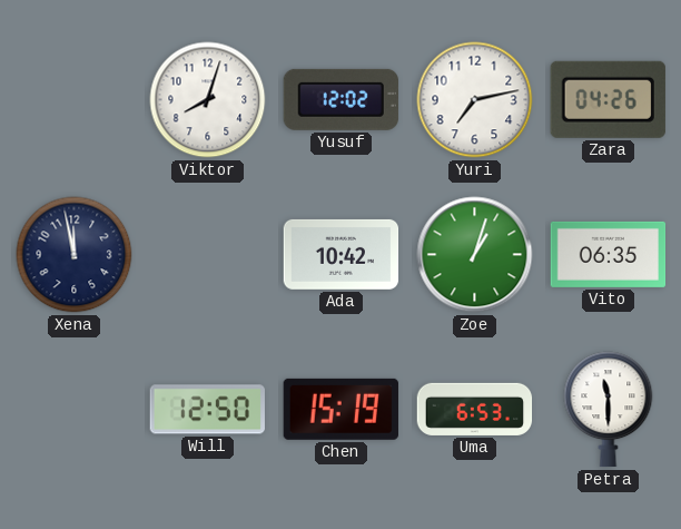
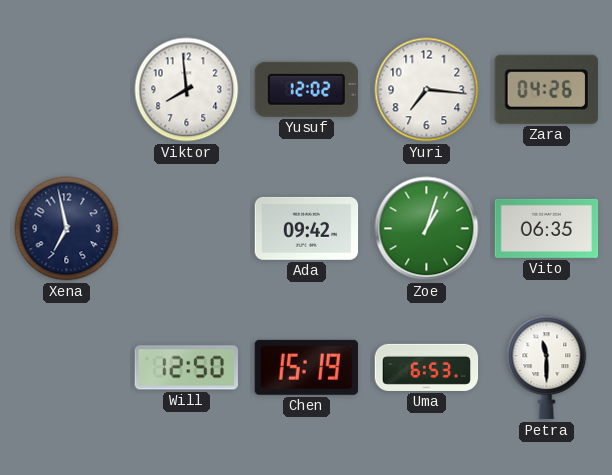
Viktor: 8:03 -> 7:59
Yuri: 7:13 -> 7:16
Xena: 11:58 -> 6:58
Ada: 10:42 -> 09:42
